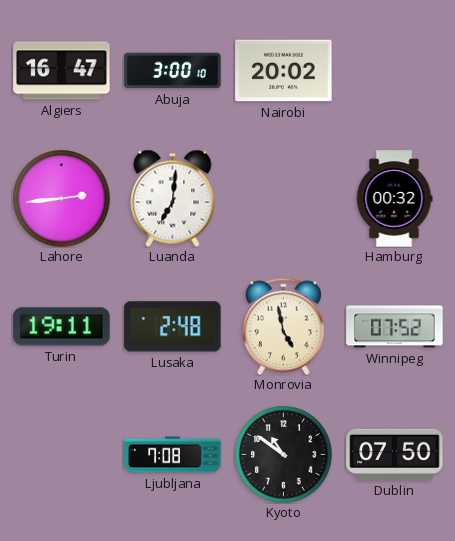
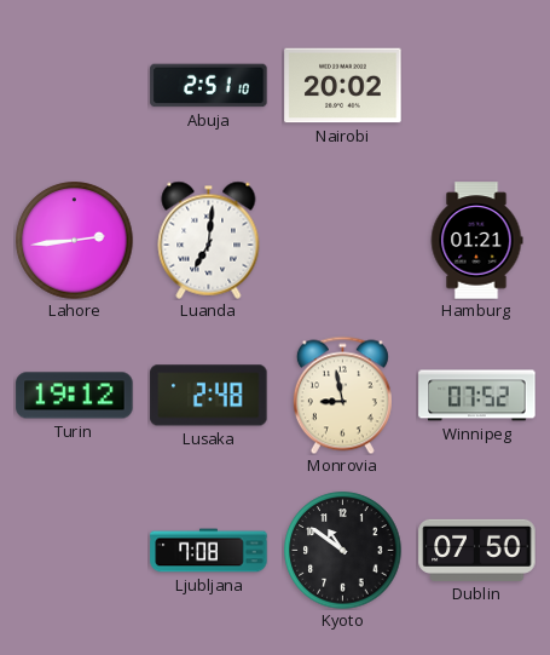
Algiers: 16:47 -> none
Abuja: 3:00 -> 2:51
Hamburg: 00:32 -> 01:21
Turin: 19:11 -> 19:12
Monrovia: 4:58 -> 8:58
